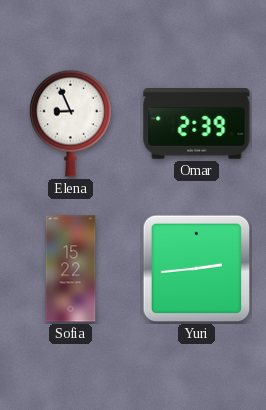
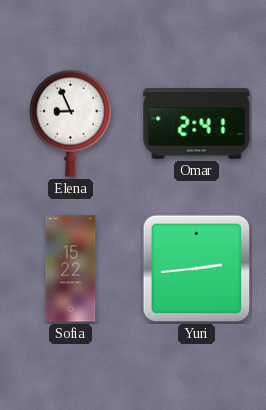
Omar: 2:39 -> 2:41
